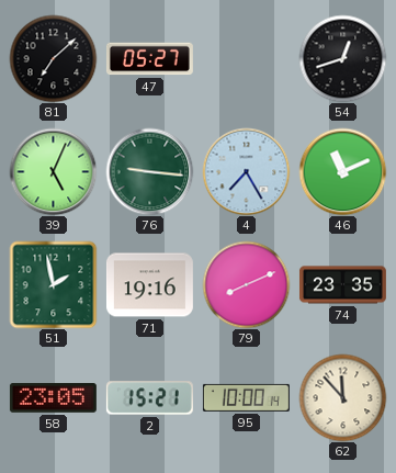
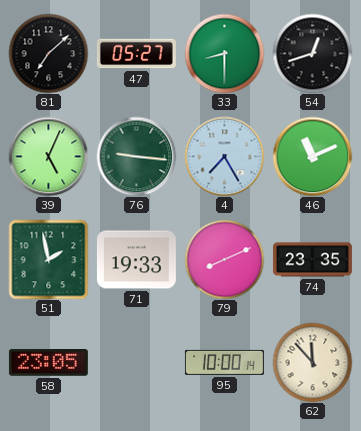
33: none -> 8:30
71: 19:16 -> 19:33
2: 15:21 -> none
